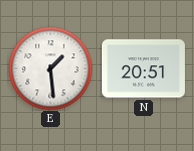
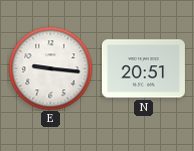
E: 1:29 -> 9:16
